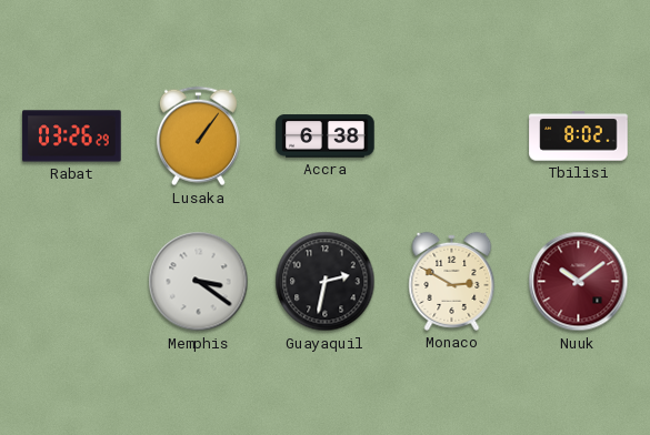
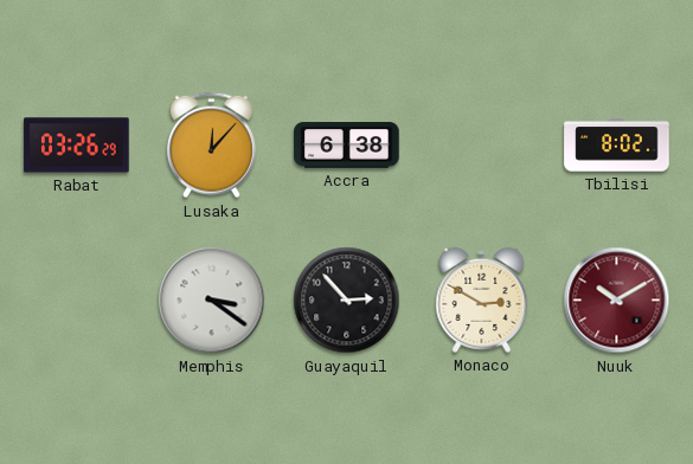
Lusaka: 1:06 -> 12:07
Guayaquil: 2:32 -> 2:53
Nuuk: 10:09 -> 10:10
